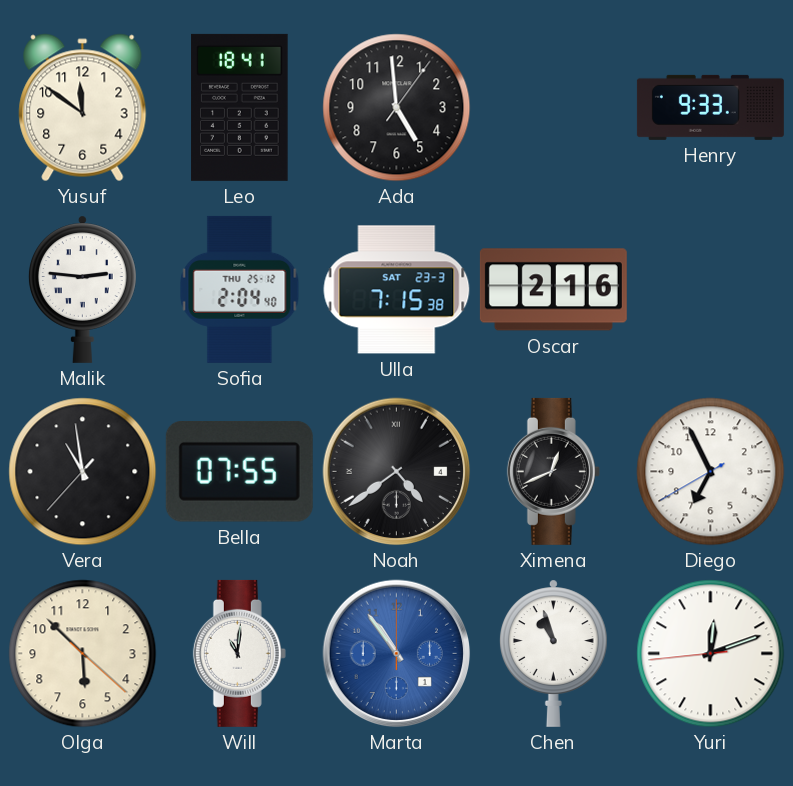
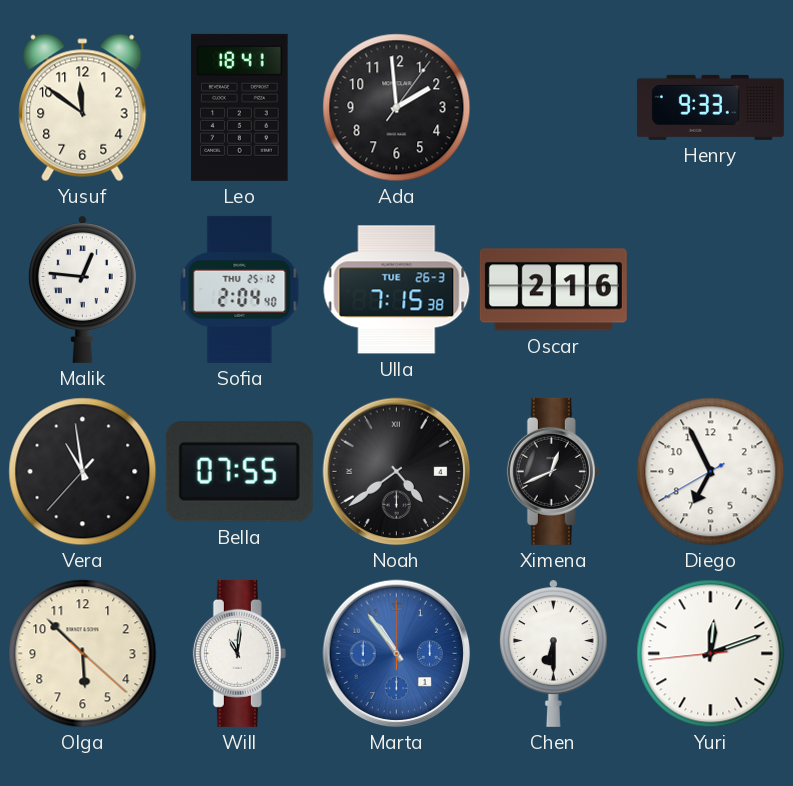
Ada: 4:59 -> 1:59
Malik: 2:46 -> 12:46
Ulla date: SAT 23-3 -> TUE 26-3
Chen: 10:57 -> 6:30
